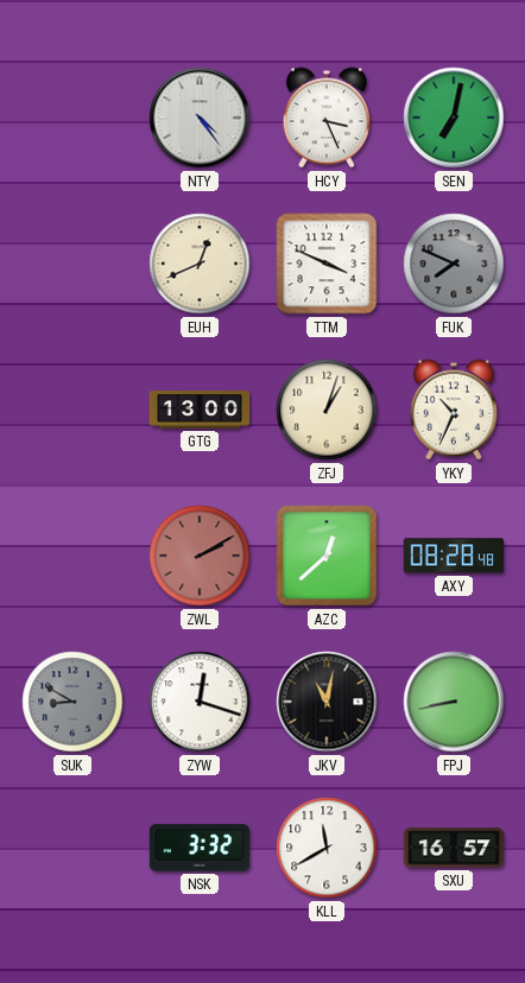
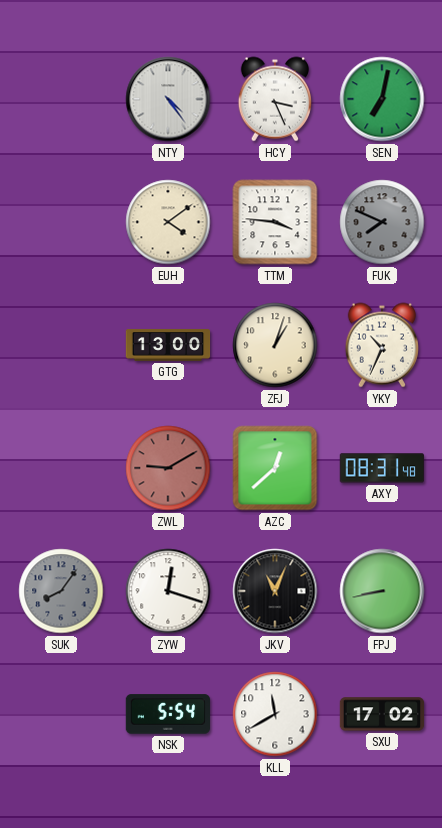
EUH: 12:41 -> 4:09
TTM: 3:49 -> 3:46
ZWL: 2:10 -> 9:10
AXY: 08:28 -> 08:31
SUK: 8:50 -> 8:06
JKV: 11:02 -> 11:04
NSK: 3:32 -> 5:54
SXU: 16:57 -> 17:02
